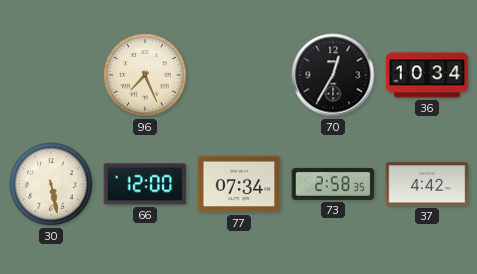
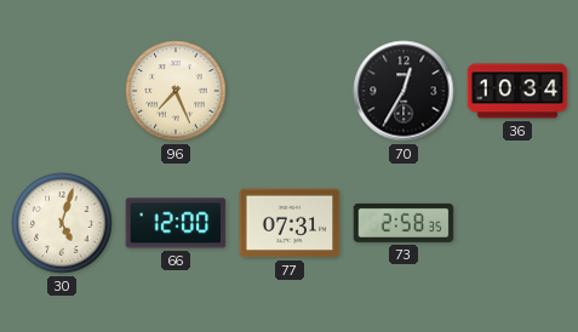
30: 5:28 -> 5:03
77: 07:34 -> 07:31
37: 4:42 -> none
